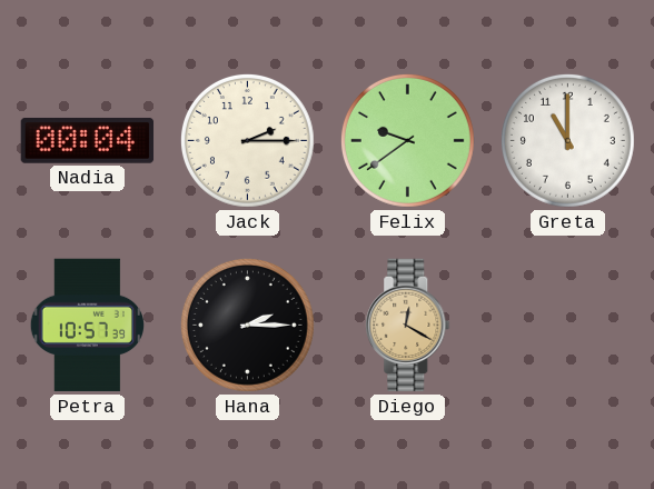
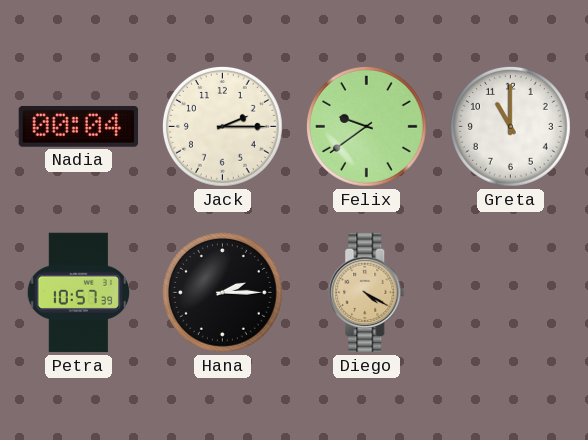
Diego: 12:20 -> 4:20
